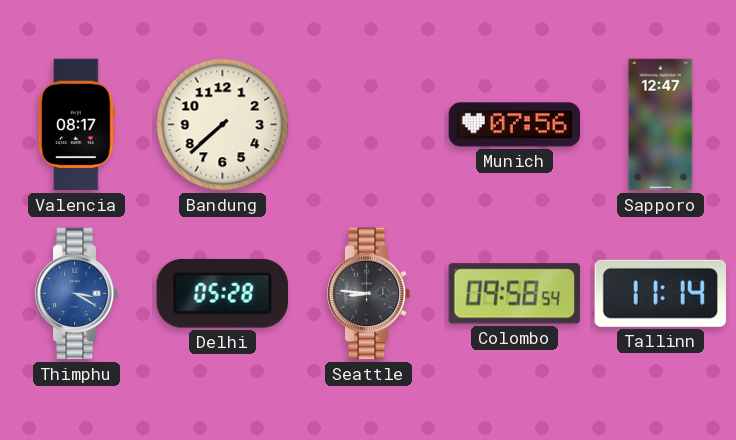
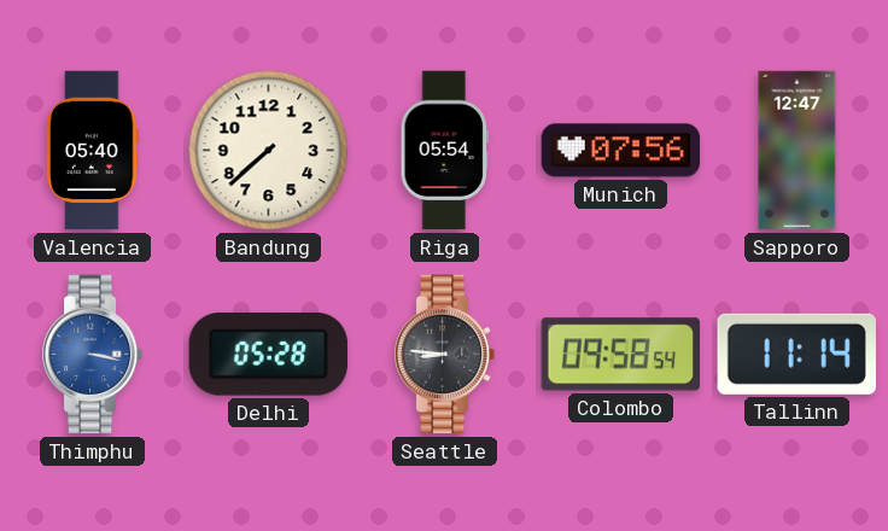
Valencia: 08:17 -> 05:40
Riga: none -> 05:54
Thimphu: 3:20 -> 3:17
